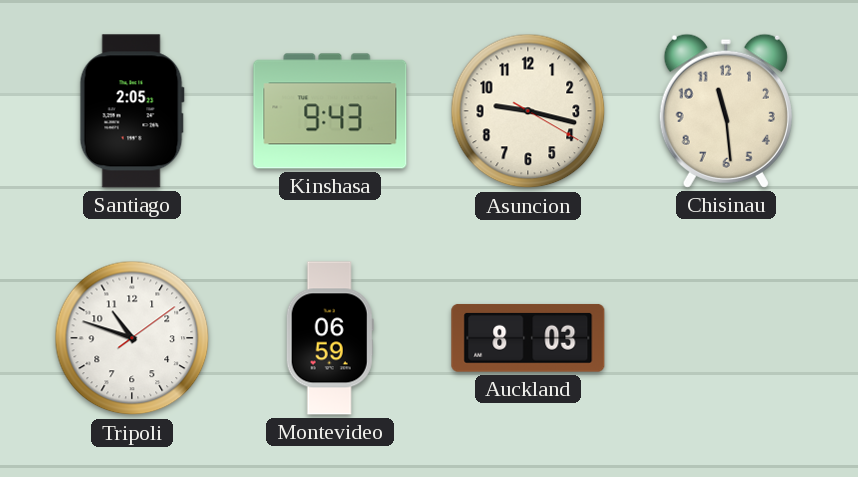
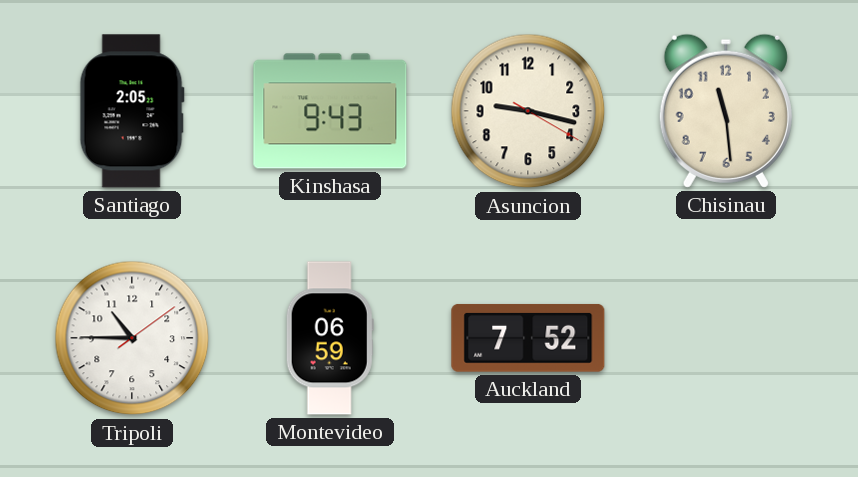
Tripoli: 10:48 -> 10:45
Auckland: 8:03 -> 7:52
